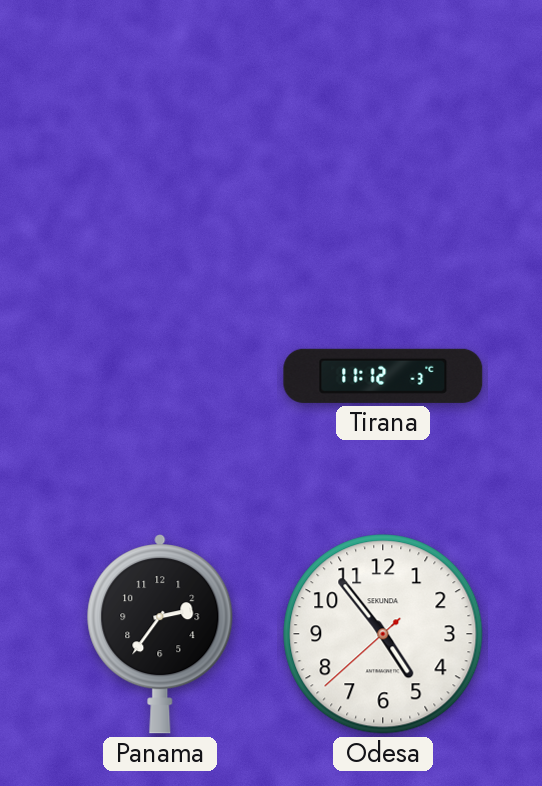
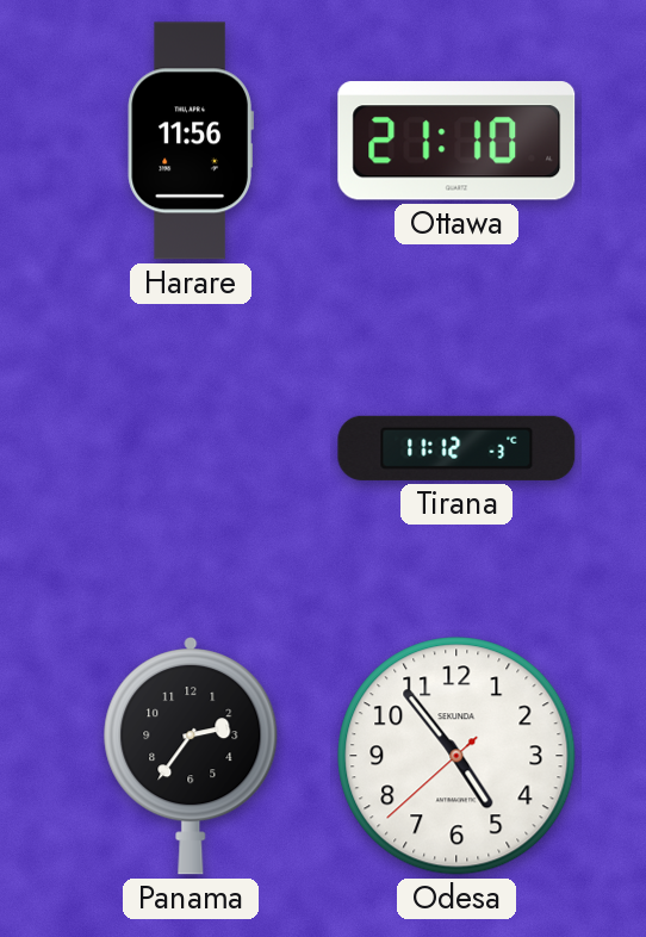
Harare: none -> 11:56
Ottawa: none -> 21:10
